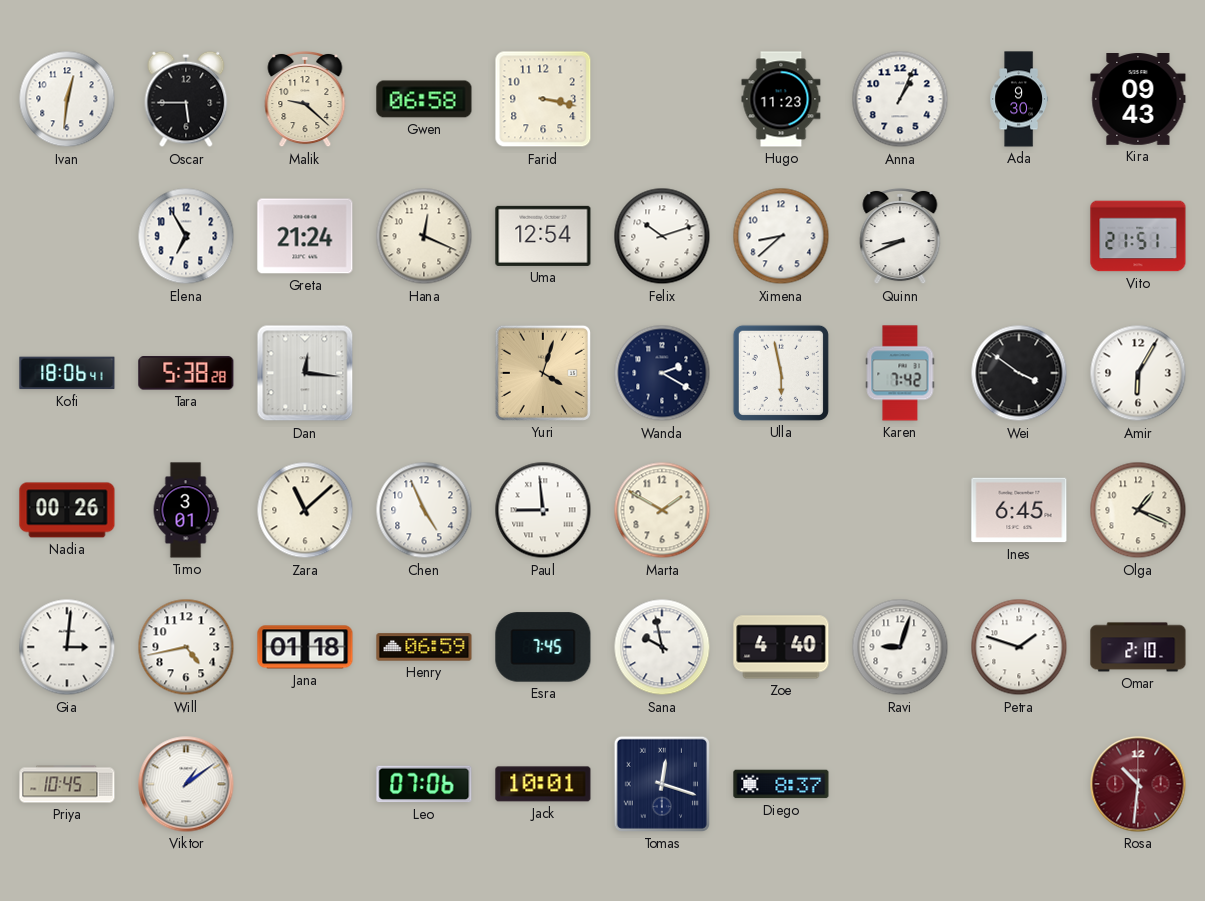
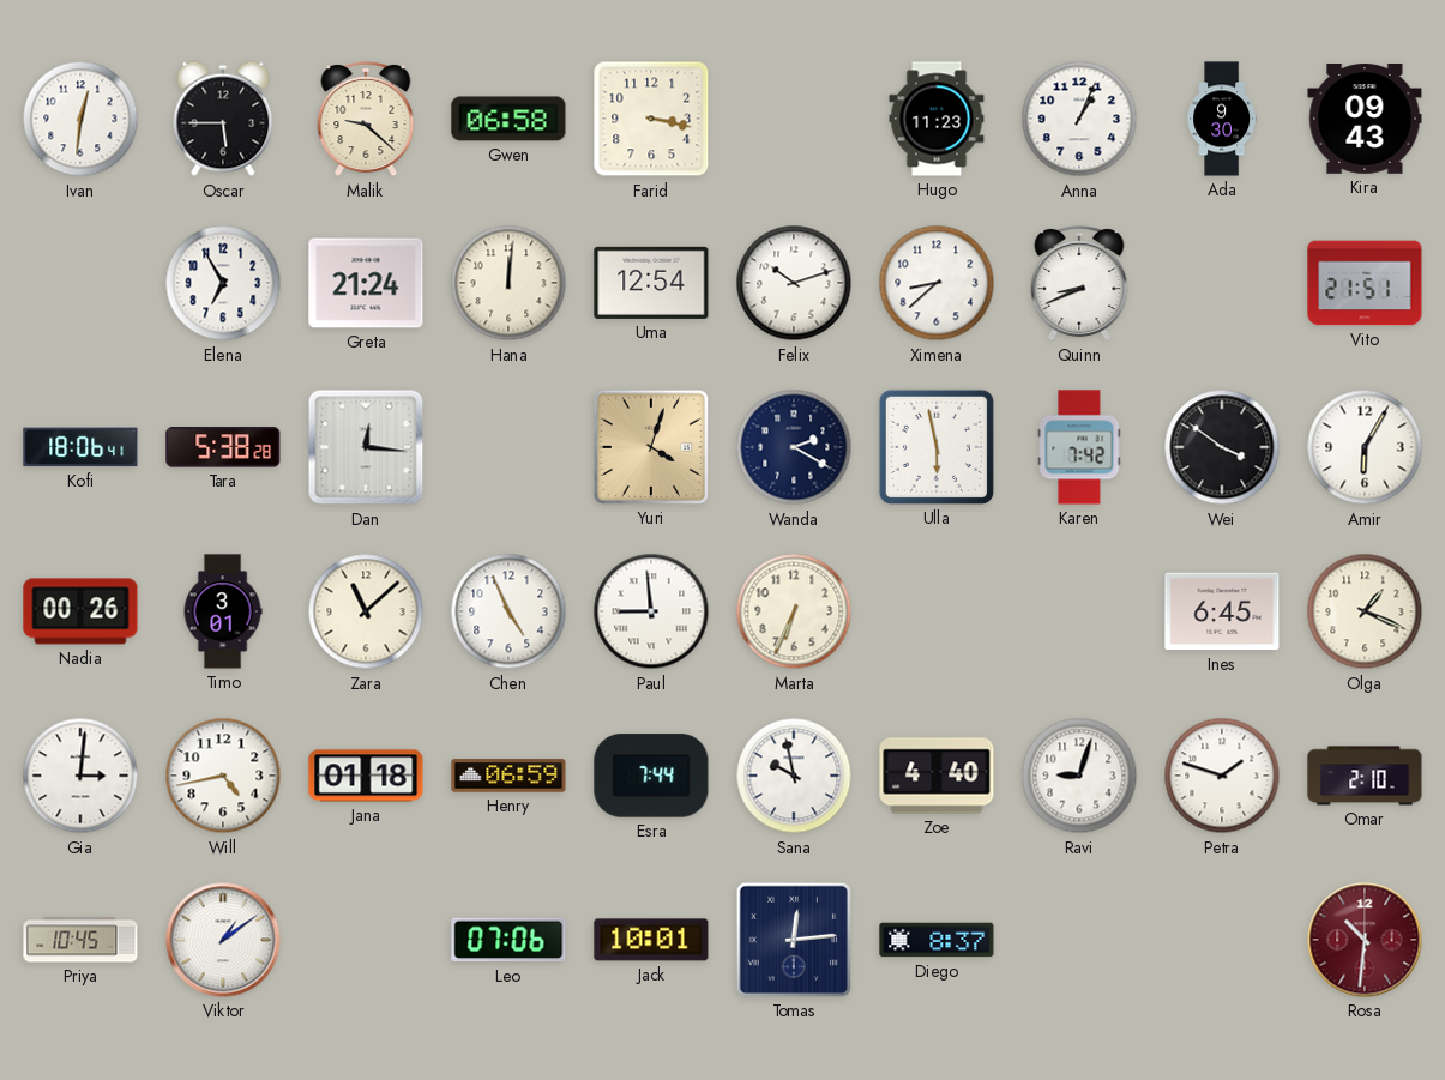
Hana: 12:19 -> 12:01
Marta: 1:50 -> 6:34
Esra: 7:45 -> 7:44
Tomas: 12:18 -> 12:14
